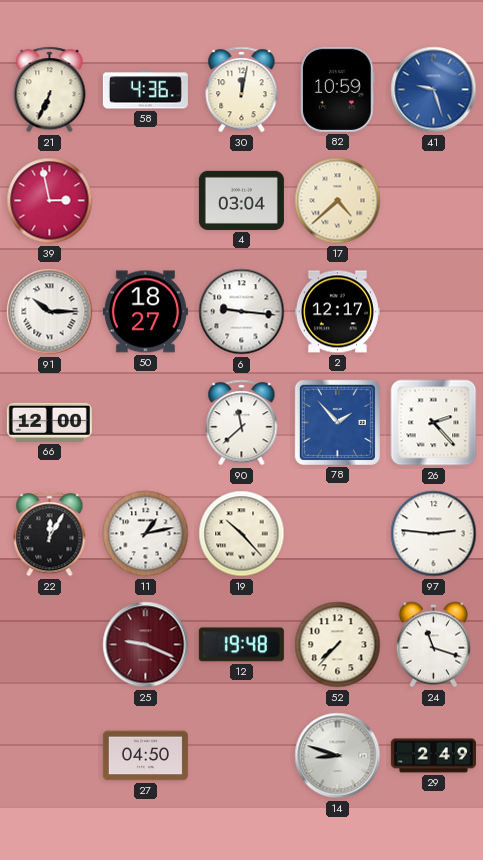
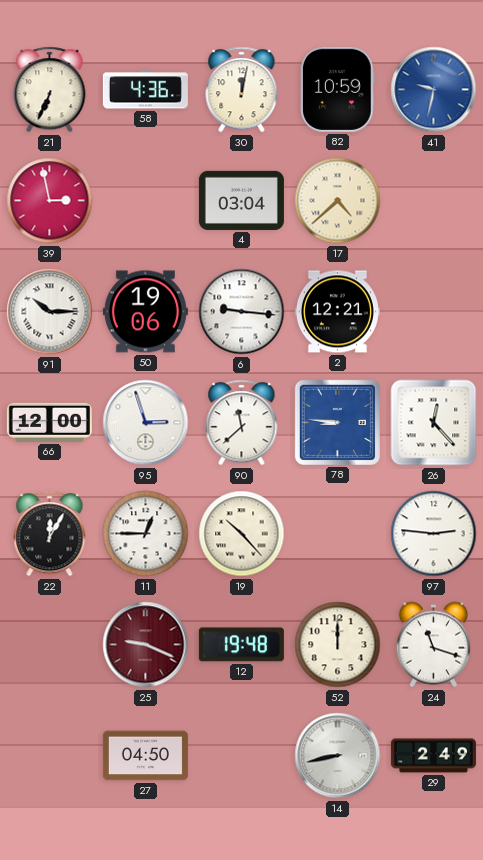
41: 9:27 -> 9:32
50: 18:27 -> 19:06
2: 12:17 -> 12:21
95: none -> 2:57
78: 1:53 -> 8:46
26: 2:23 -> 12:23
11: 1:13 -> 12:45
52: 7:37 -> 12:00
14: 8:48 -> 8:43
